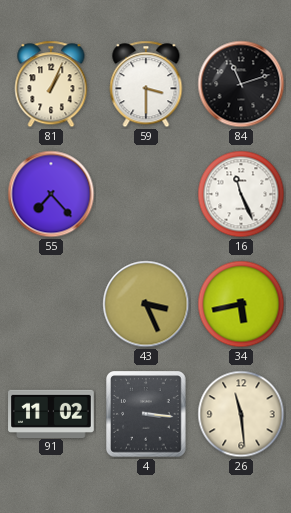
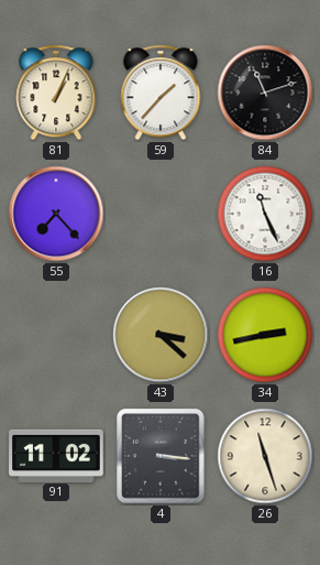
59: 3:30 -> 1:37
43: 3:26 -> 3:22
34: 5:43 -> 2:43
26: 11:29 -> 11:27
